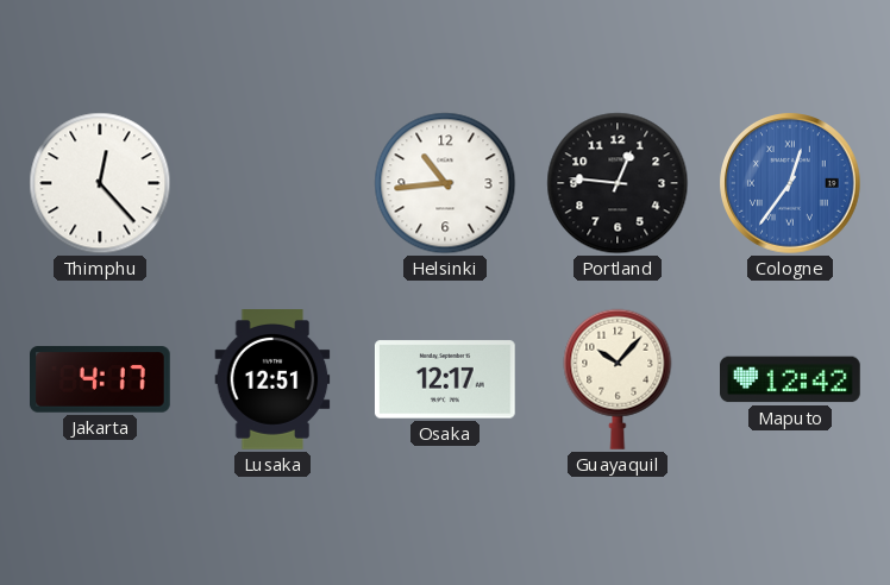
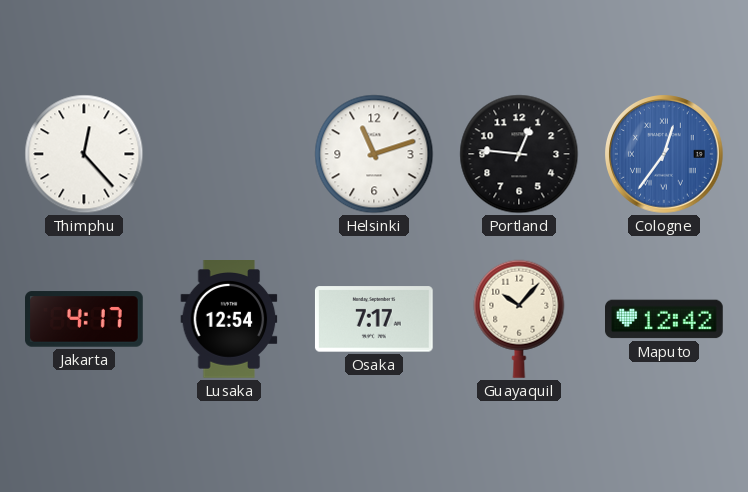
Helsinki: 10:44 -> 11:12
Lusaka: 12:51 -> 12:54
Osaka: 12:17 -> 7:17
